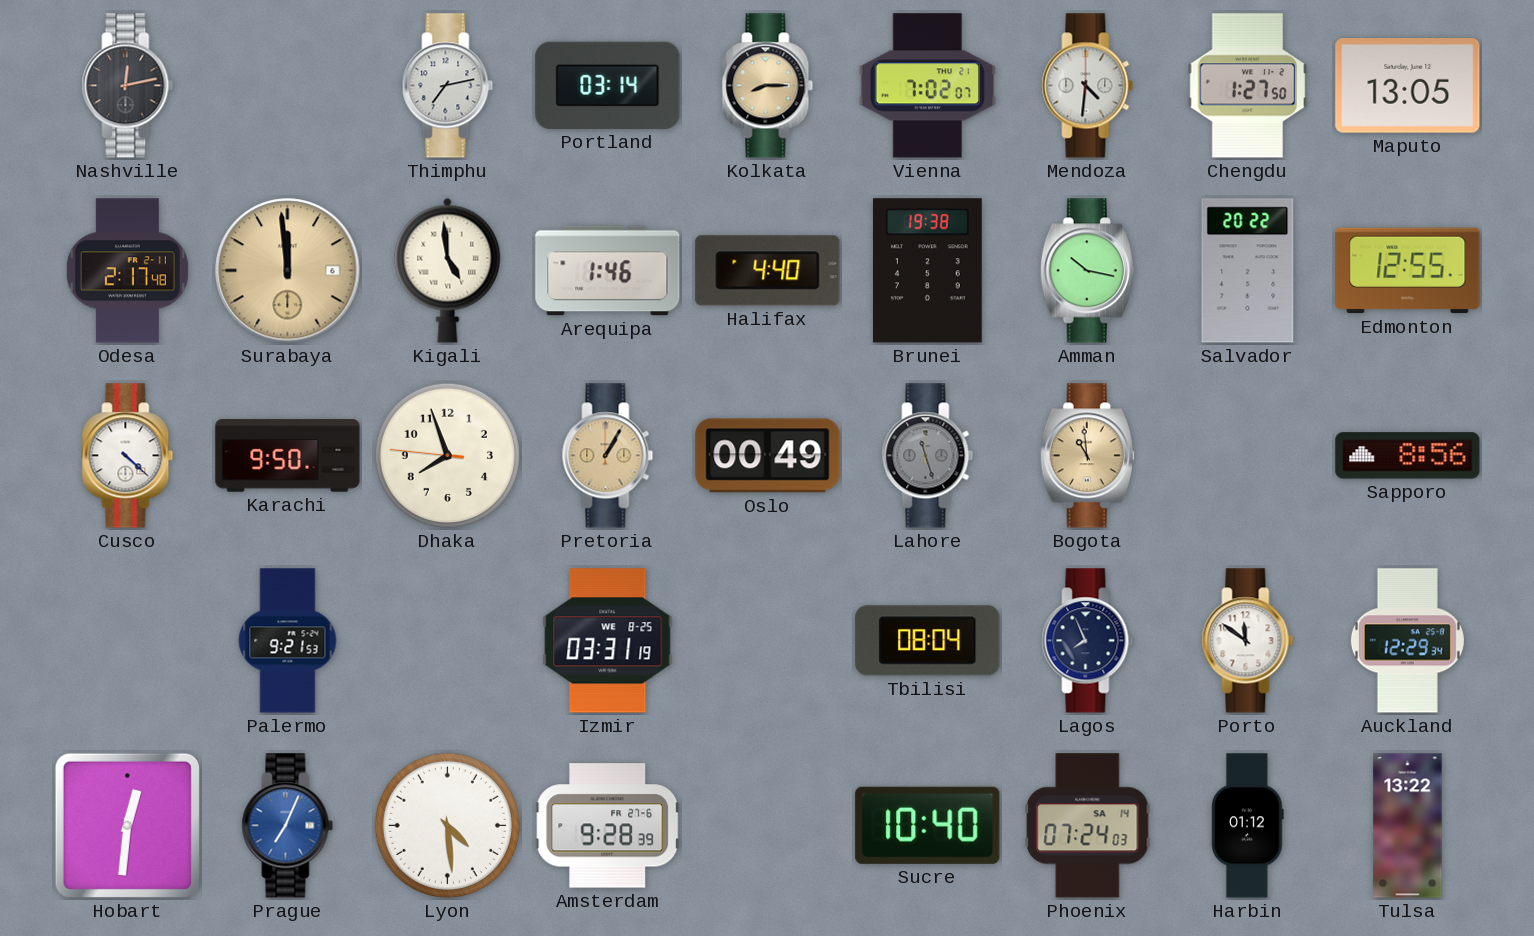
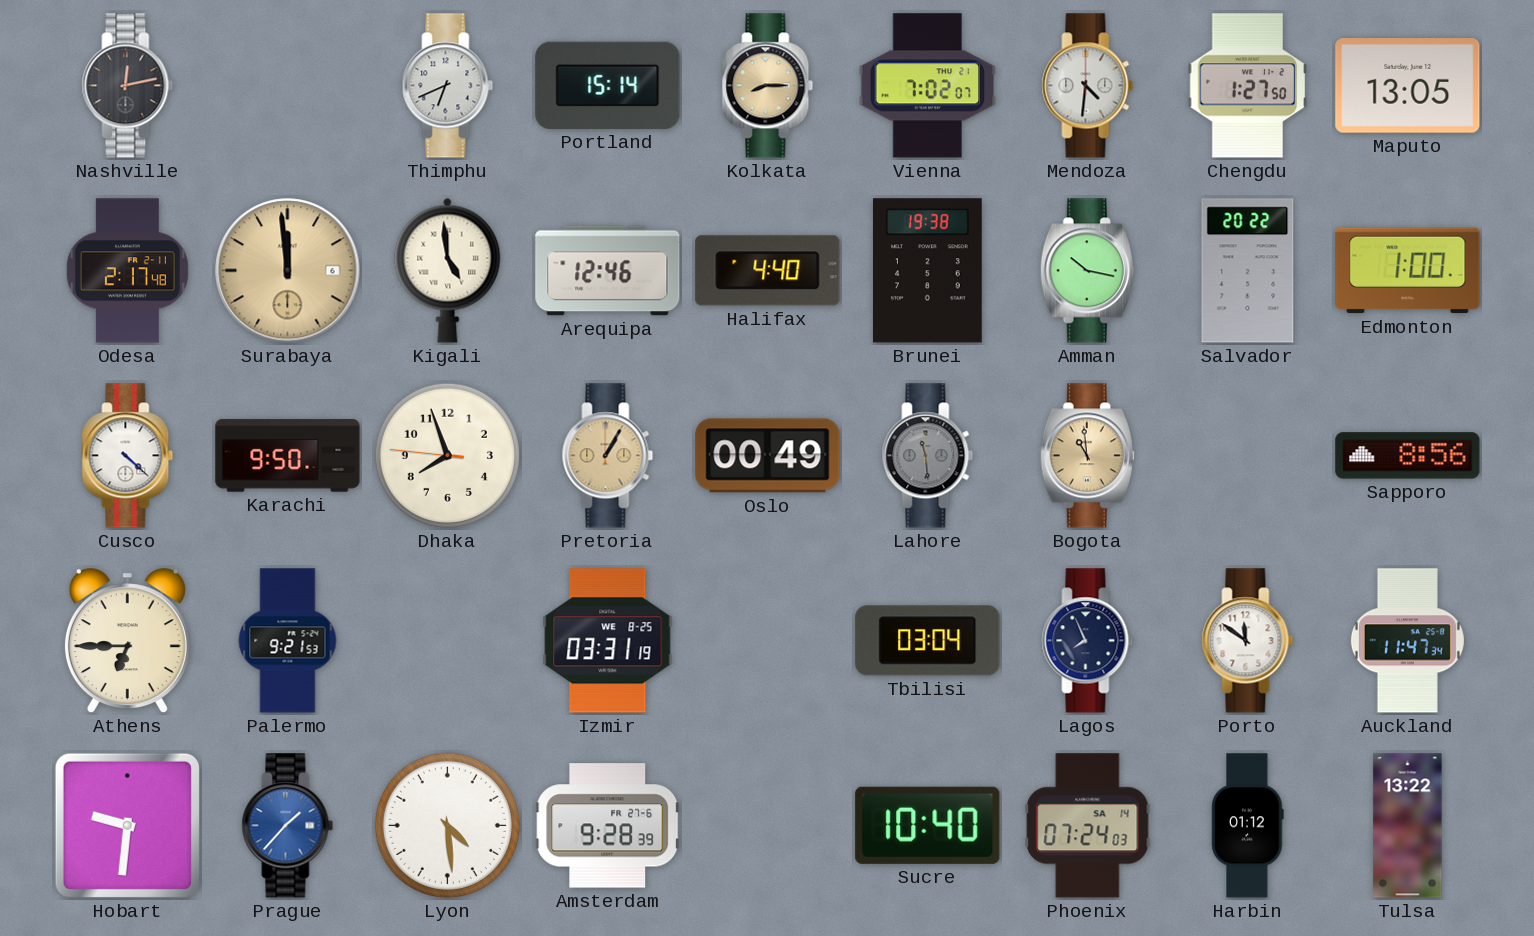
Thimphu: 7:13 -> 6:41
Portland: 03:14 -> 15:14
Arequipa: 1:46 -> 12:46
Edmonton: 12:55 -> 1:00
Lahore: 11:27 -> 11:29
Athens: none -> 6:45
Tbilisi: 08:04 -> 03:04
Auckland: 12:29 -> 11:47
Hobart: 12:31 -> 9:31
Prague: 7:04 -> 1:37
